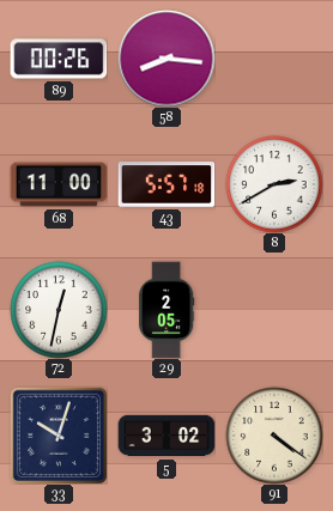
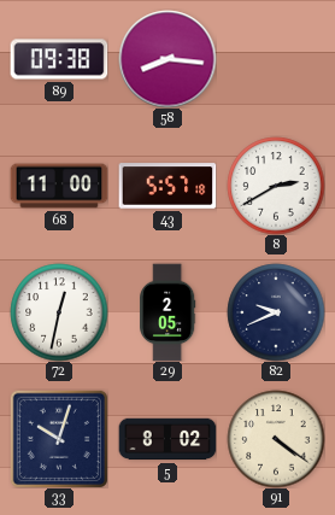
89: 00:26 -> 09:38
82: none -> 9:41
5: 3:02 -> 8:02
